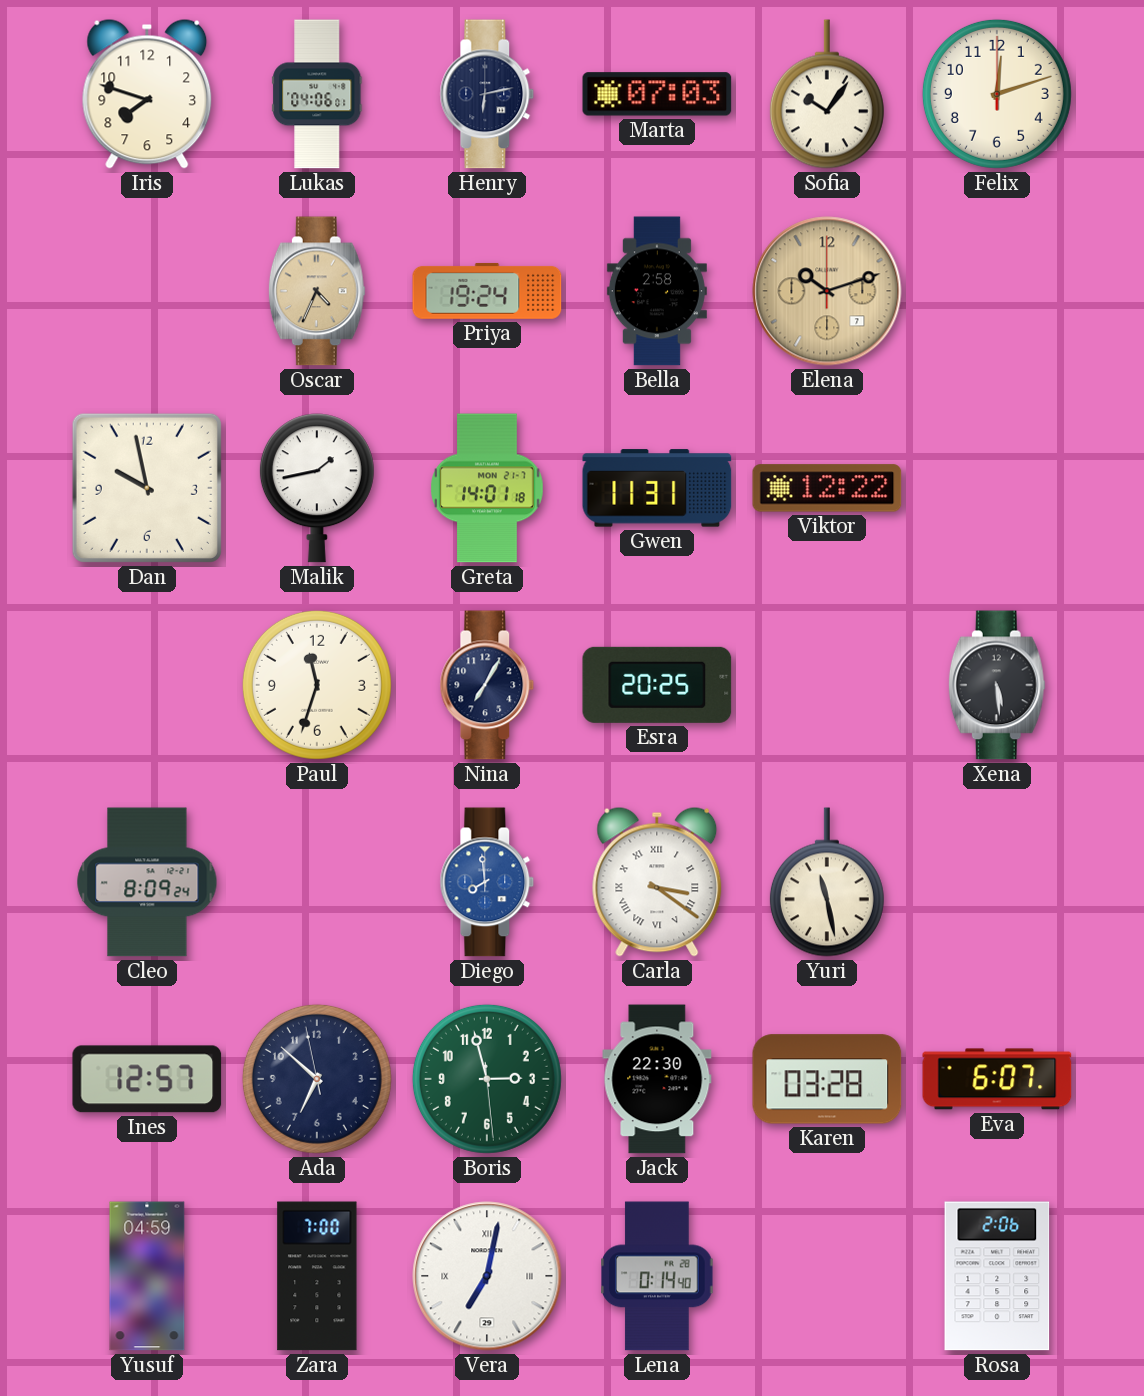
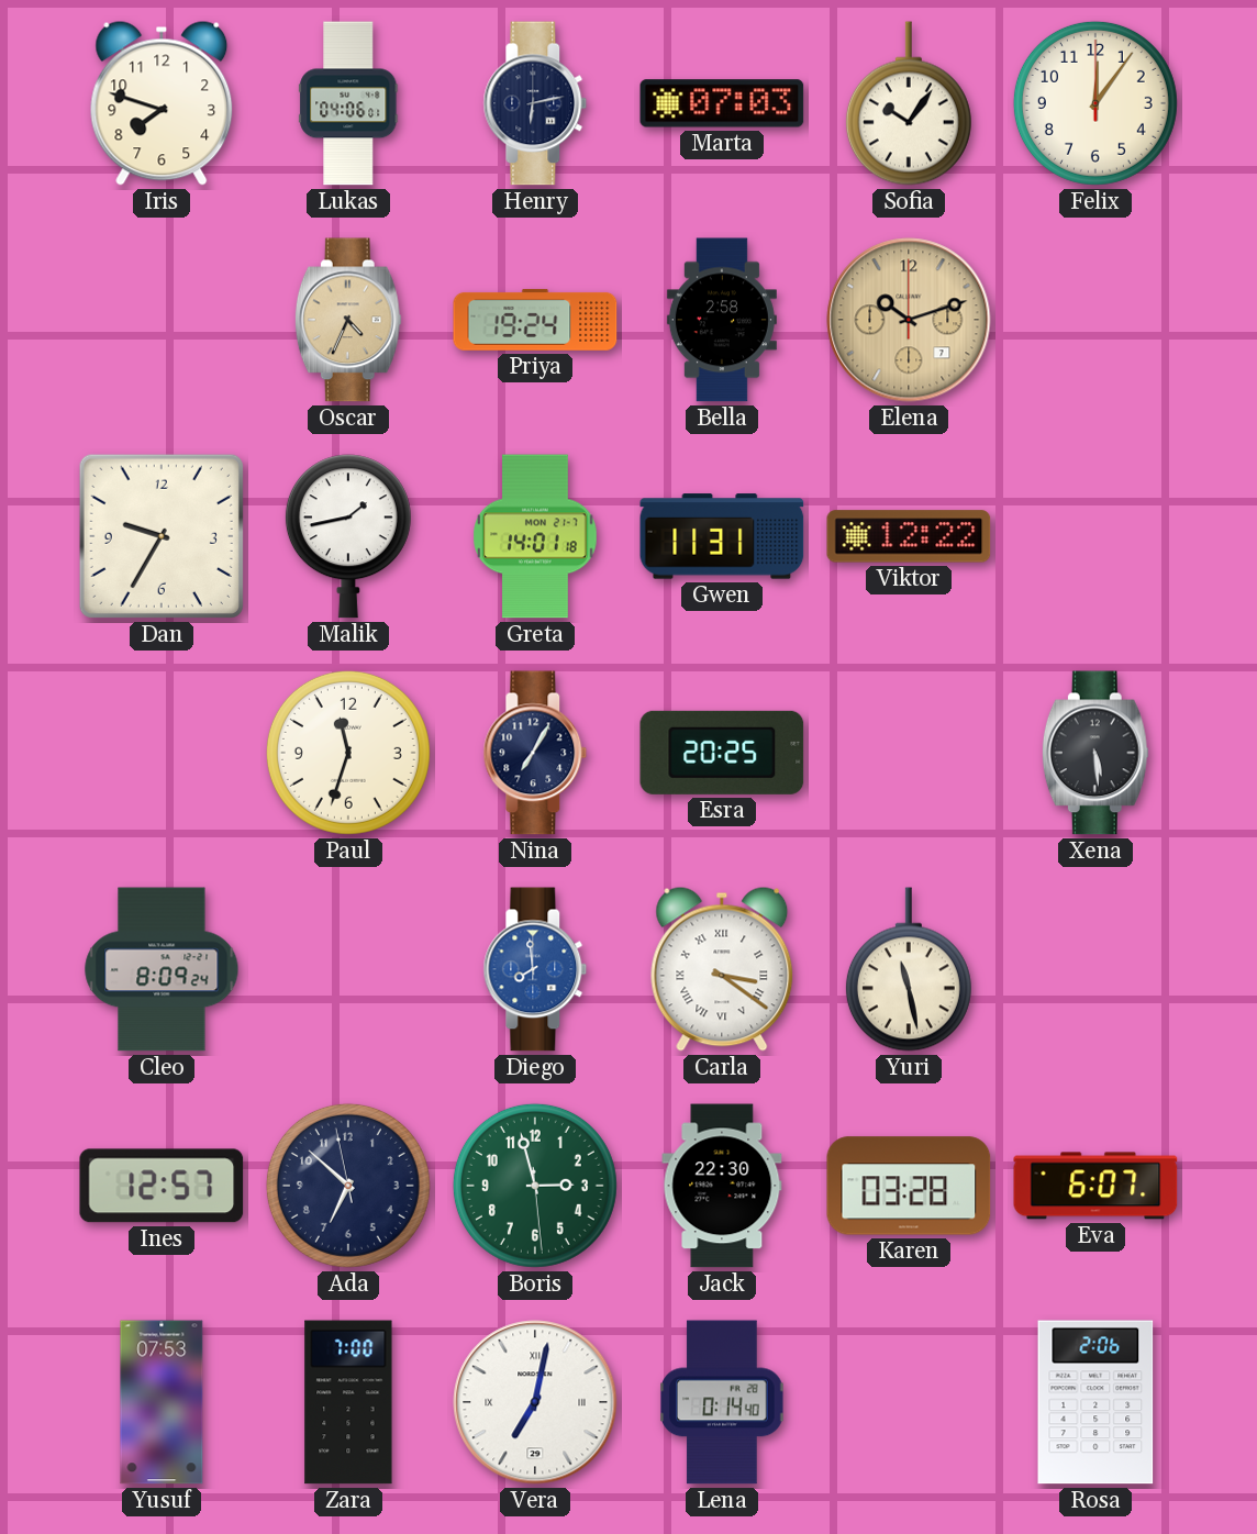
Felix: 12:12 -> 12:06
Dan: 9:58 -> 9:35
Yusuf: 04:59 -> 07:53
